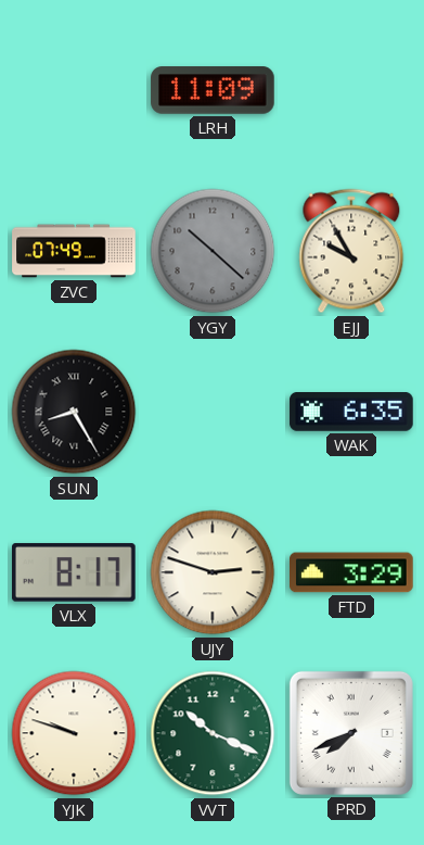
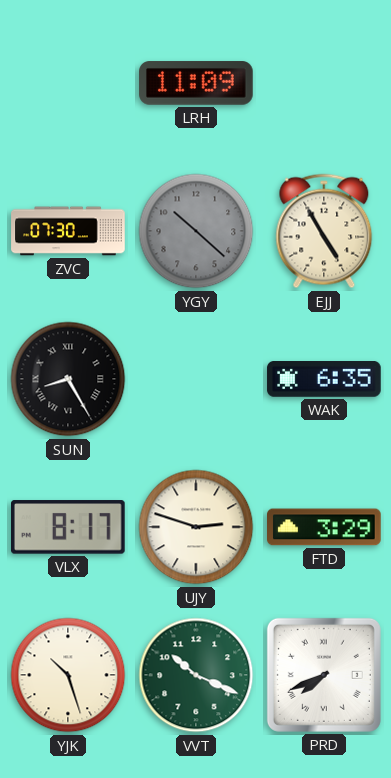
ZVC: 07:49 -> 07:30
EJJ: 9:55 -> 4:55
YJK: 9:48 -> 10:27
